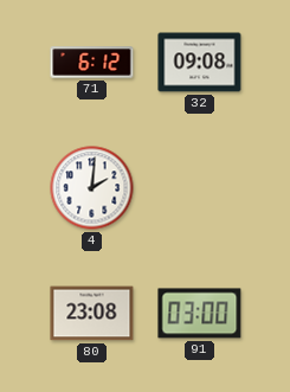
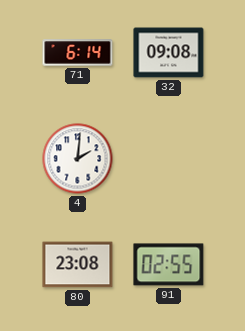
71: 6:12 -> 6:14
91: 03:00 -> 02:55
